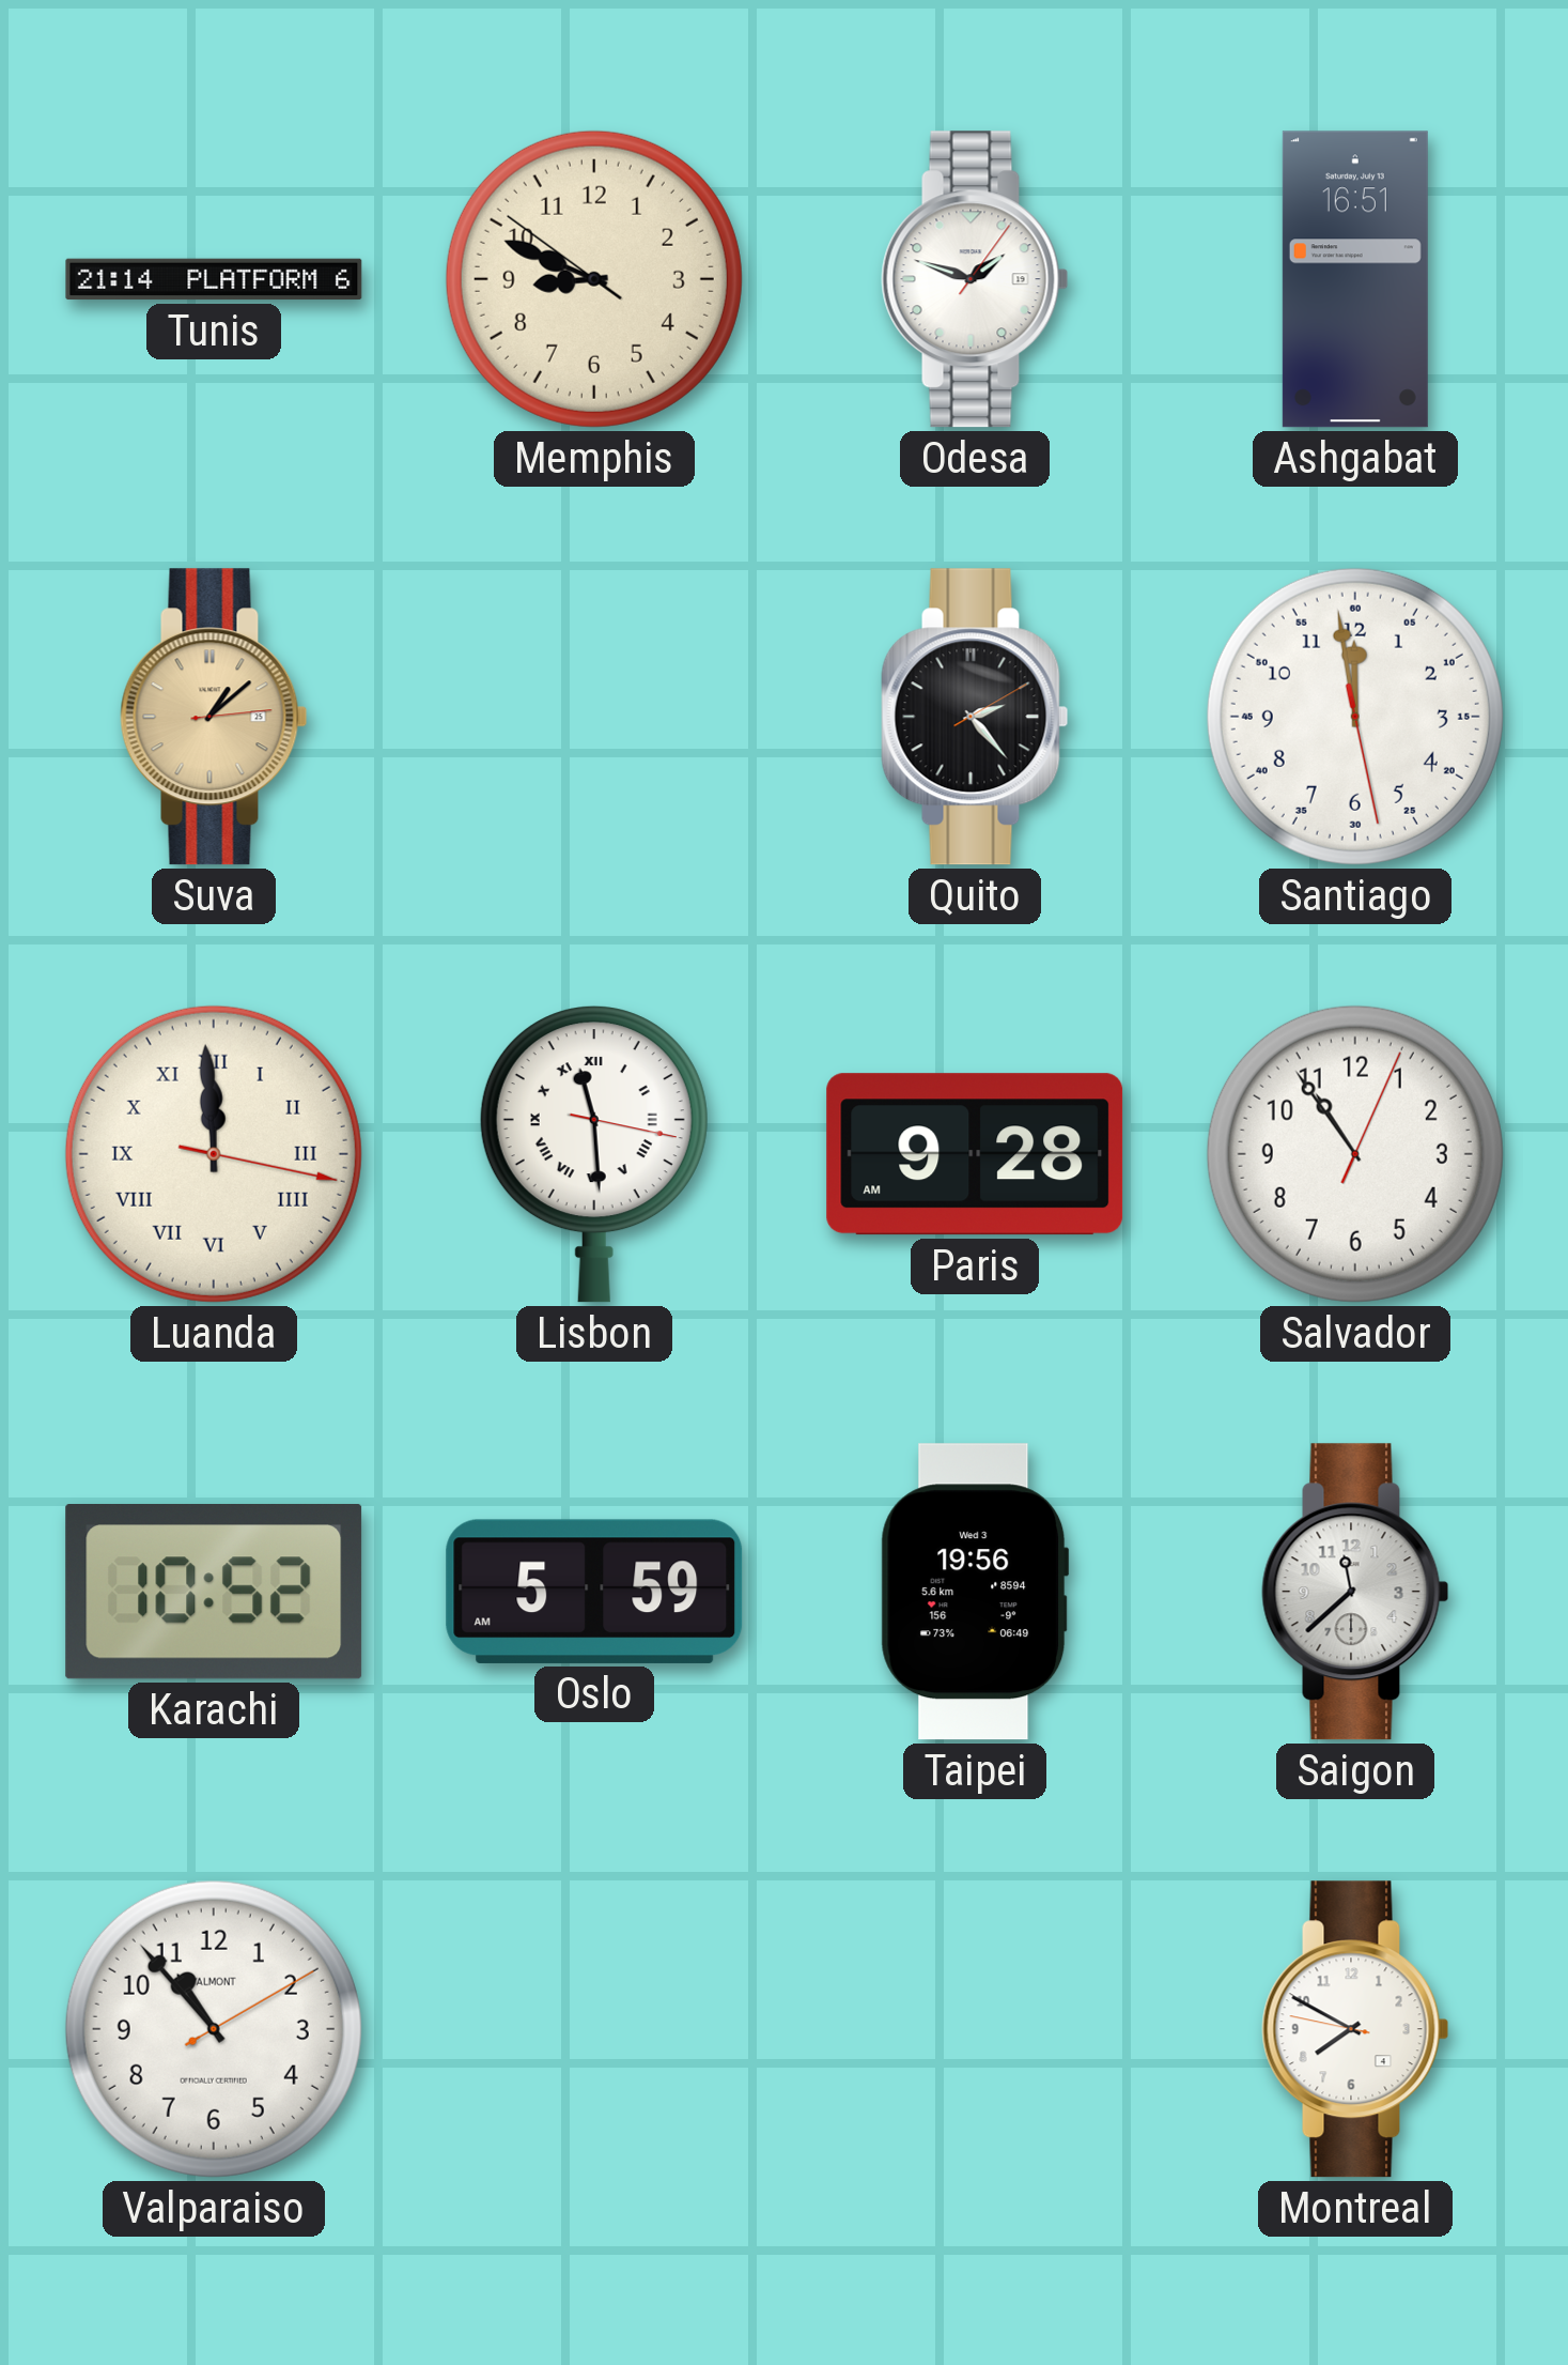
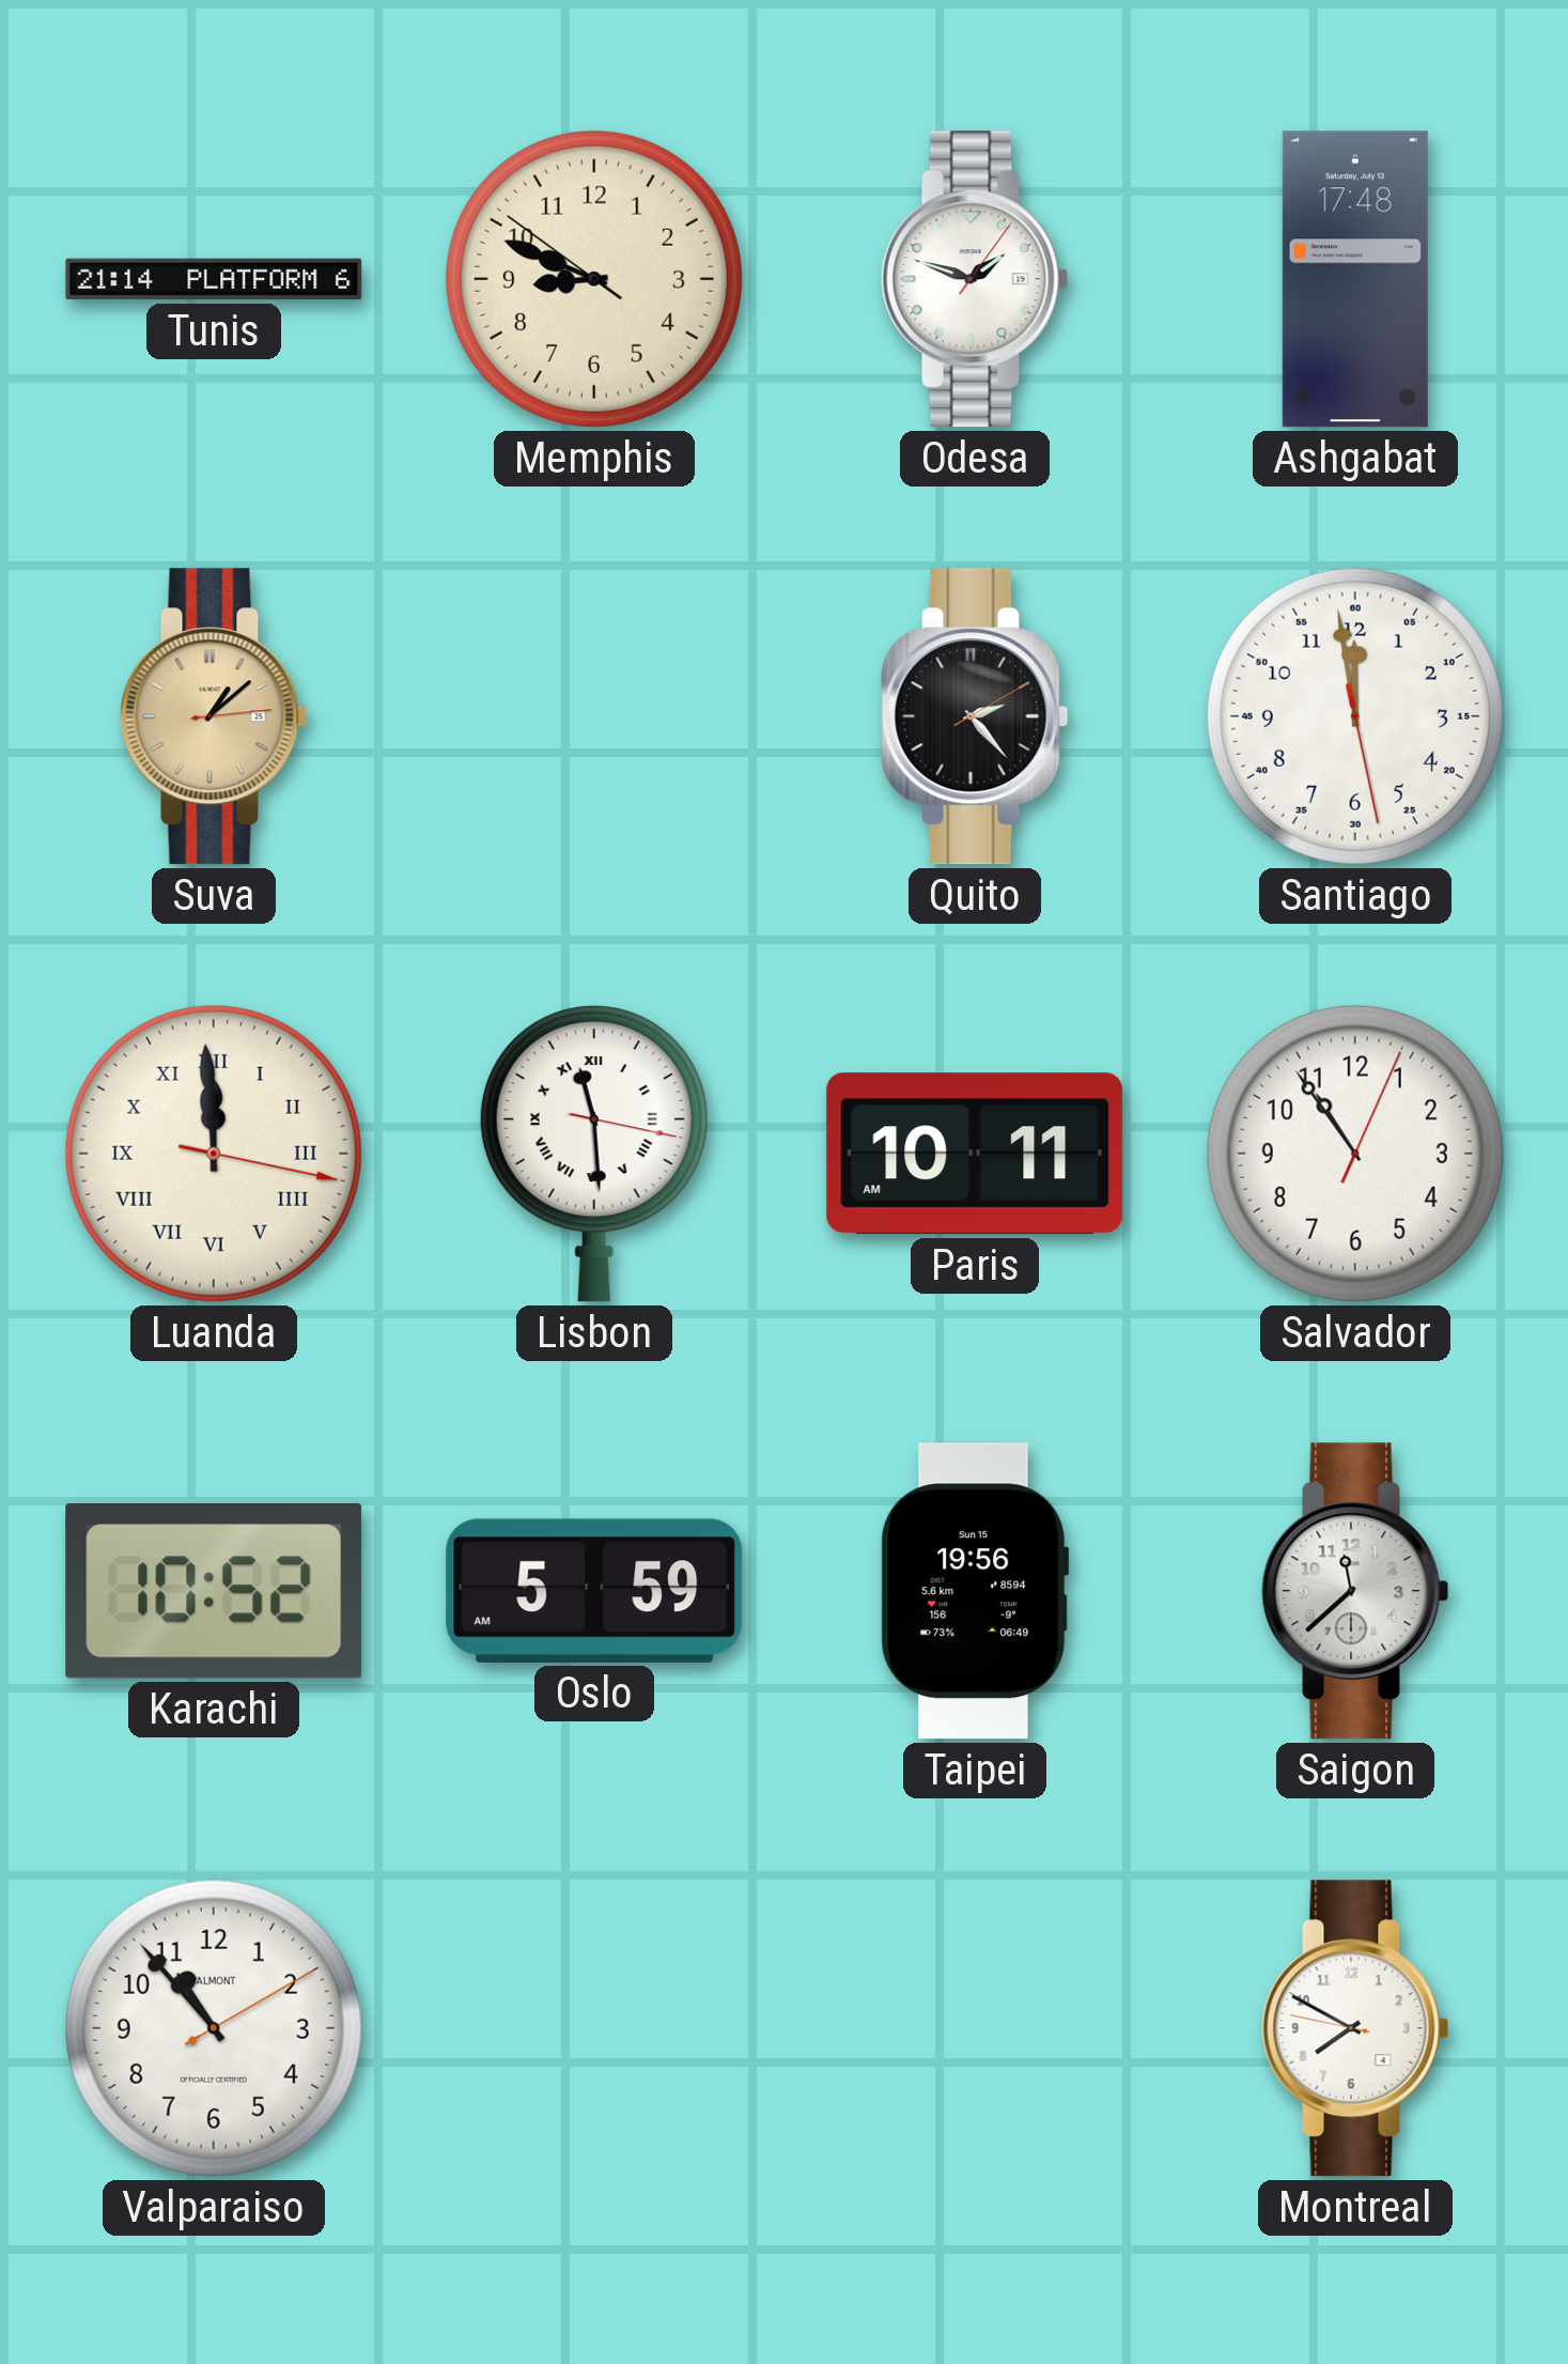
Ashgabat: 16:51 -> 17:48
Paris: 9:28 -> 10:11
Taipei date: Wed 3 -> Sun 15
